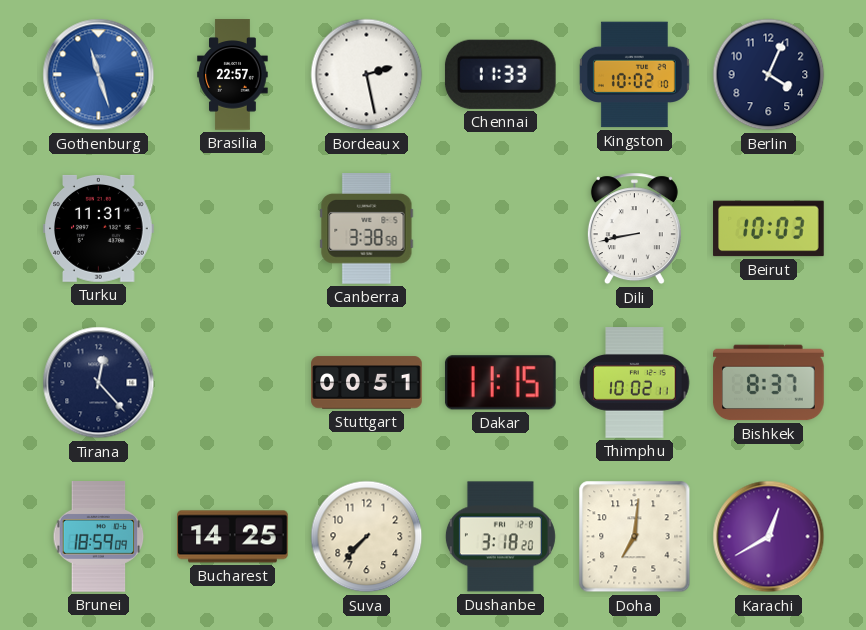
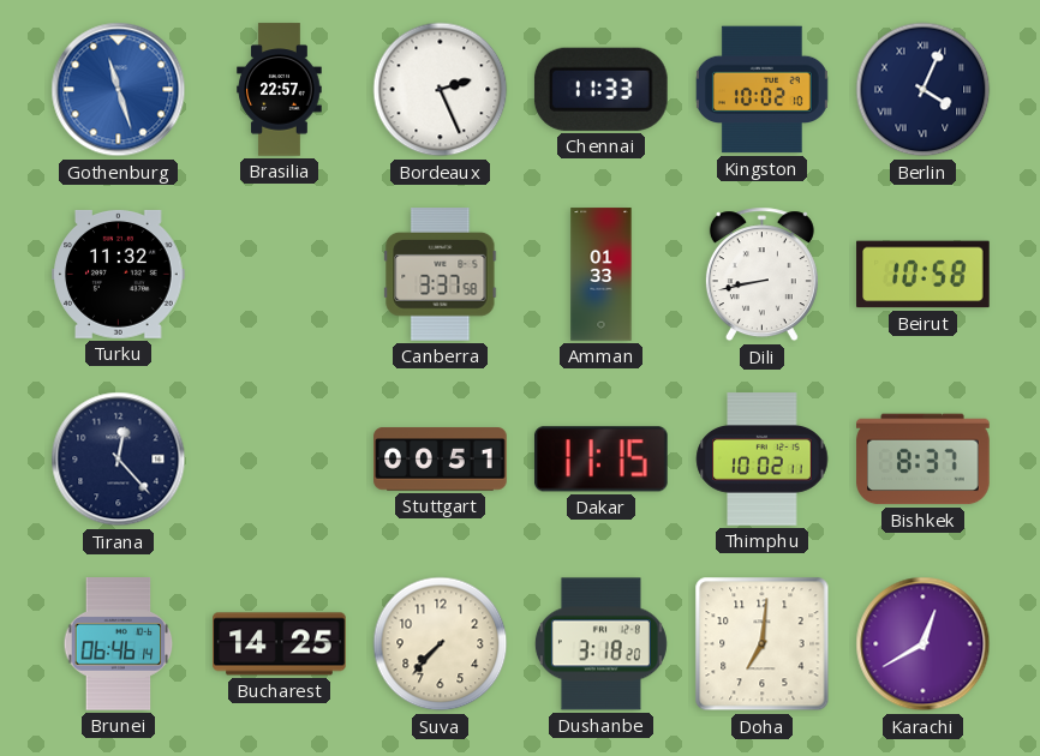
Bordeaux: 2:28 -> 2:26
Berlin numerals: Arabic -> Roman
Turku: 11:31 -> 11:32
Canberra: 3:38 -> 3:37
Amman: none -> 01:33
Beirut: 10:03 -> 10:58
Brunei: 18:59 -> 06:46
